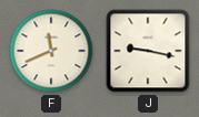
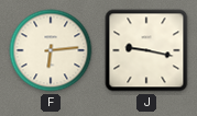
F: 11:41 -> 6:14
